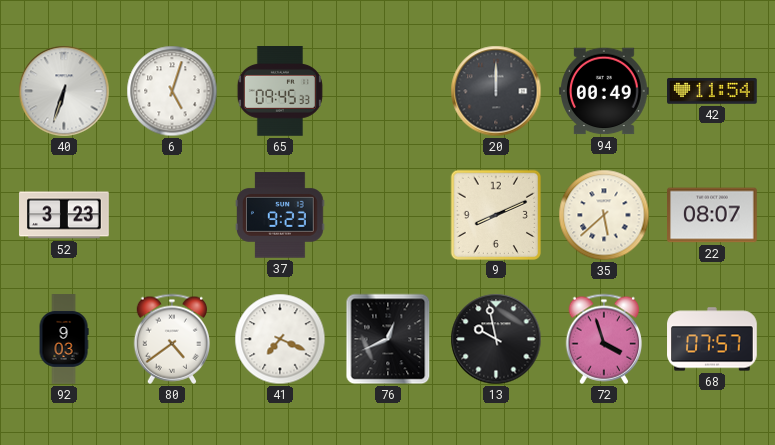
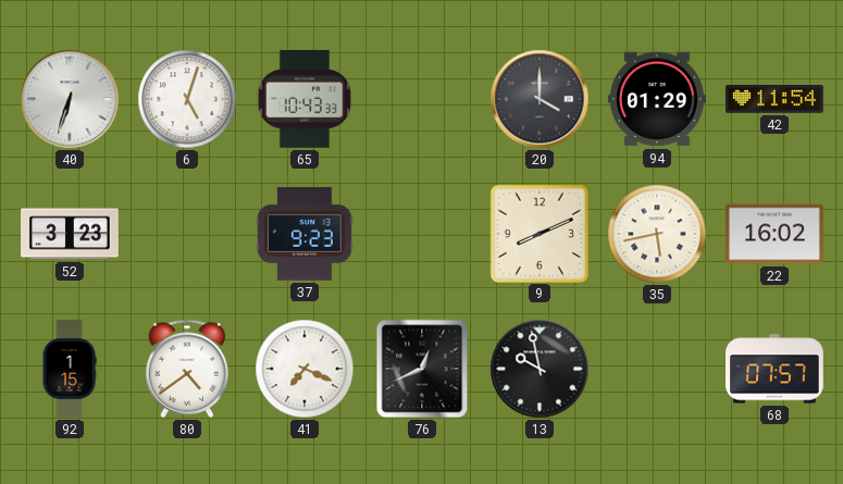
65: 09:45 -> 10:43
20: 12:00 -> 4:00
94: 00:49 -> 01:29
35: 5:38 -> 5:43
22: 08:07 -> 16:02
92: 9:03 -> 1:15
72: 3:57 -> none
